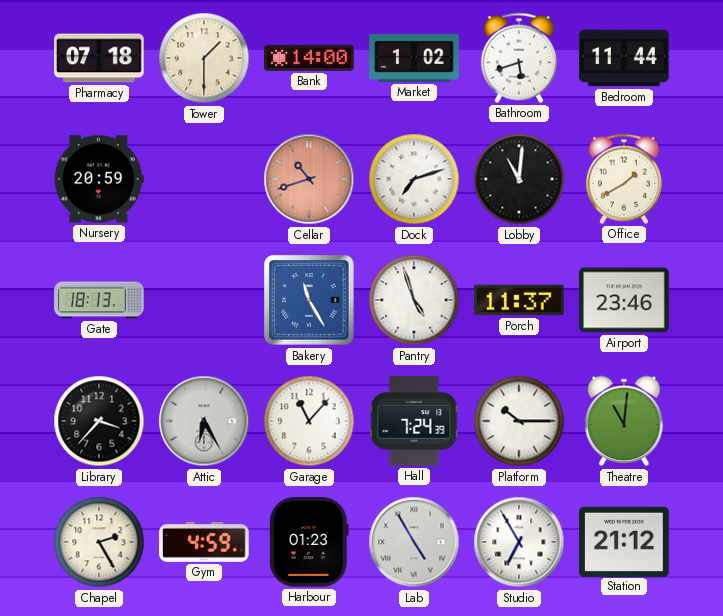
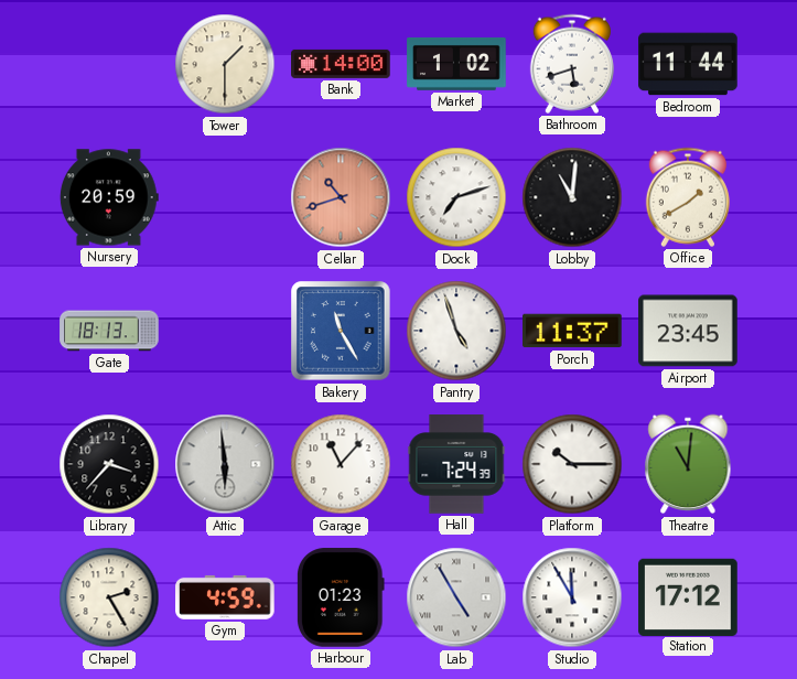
Pharmacy: 07:18 -> none
Airport: 23:46 -> 23:45
Attic: 6:25 -> 5:59
Studio: 6:55 -> 11:55
Station: 21:12 -> 17:12
